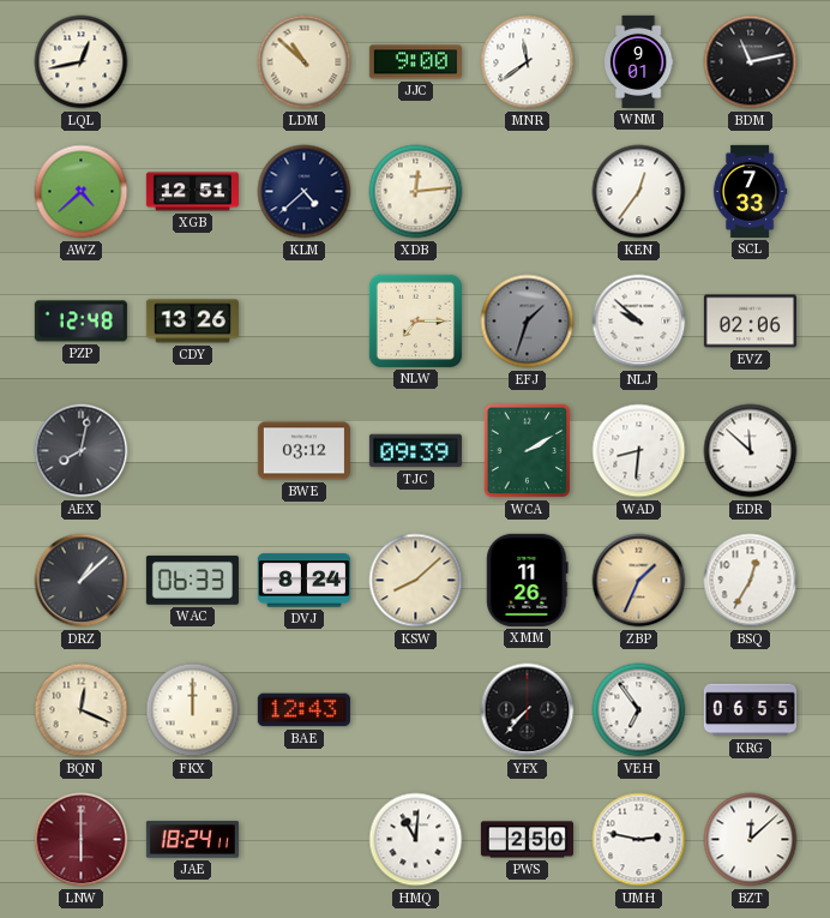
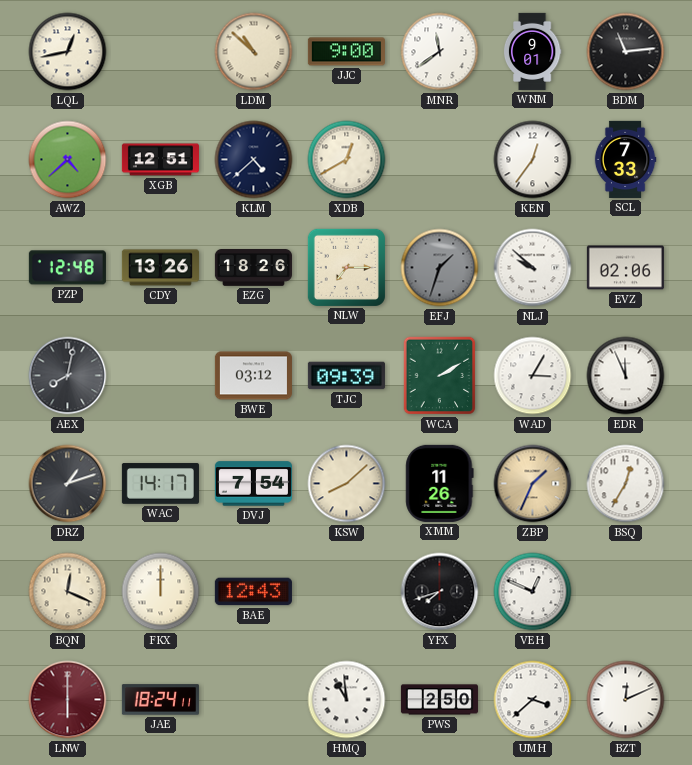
BDM: 11:13 -> 11:14
XDB: 12:14 -> 12:40
EZG: none -> 18:26
WAD: 8:31 -> 3:05
EDR: 11:52 -> 11:56
DRZ: 1:08 -> 1:12
WAC: 06:33 -> 14:17
DVJ: 8:24 -> 7:54
YFX: 7:37 -> 7:42
VEH: 6:54 -> 12:49
KRG: 06:55 -> none
HMQ: 11:01 -> 10:59
UMH: 2:47 -> 3:38
BZT: 12:08 -> 12:11
